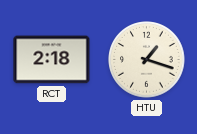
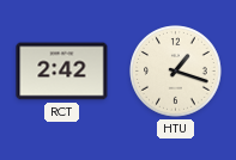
RCT: 2:18 -> 2:42
